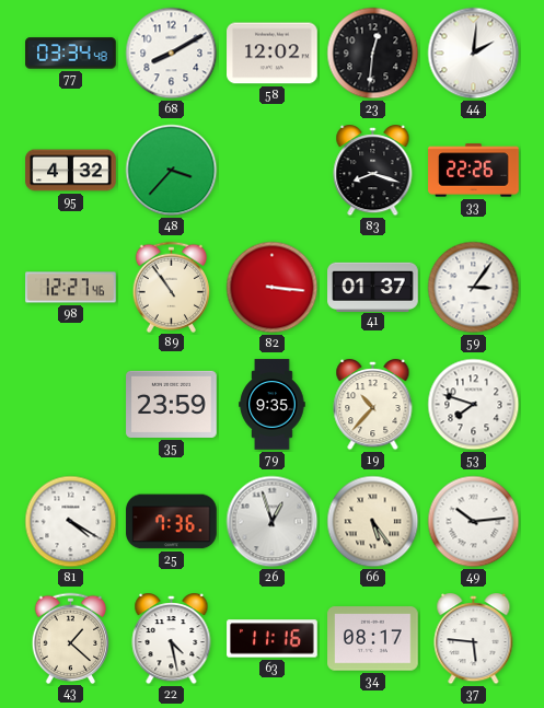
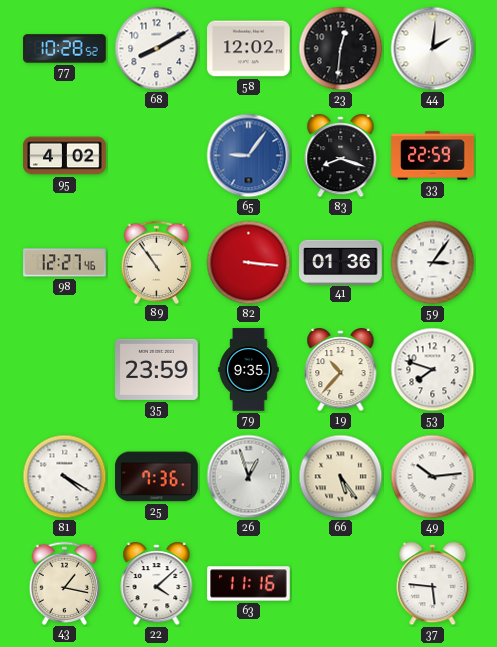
77: 03:34 -> 10:28
95: 4:32 -> 4:02
48: 3:37 -> none
65: none -> 9:06
33: 22:26 -> 22:59
41: 01:37 -> 01:36
43: 1:22 -> 1:17
22: 4:28 -> 4:08
34: 08:17 -> none
